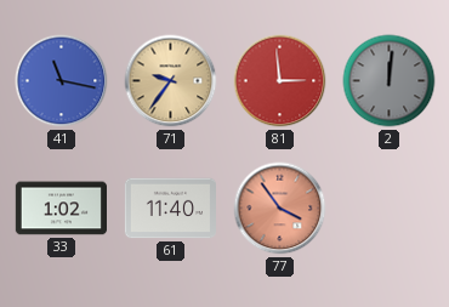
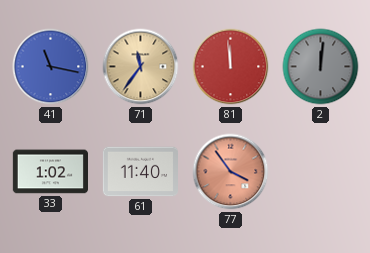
71: 9:36 -> 11:36
81: 2:59 -> 11:59
